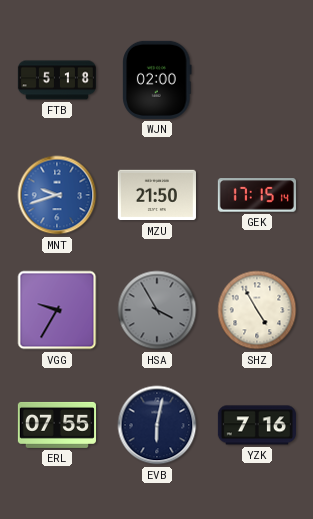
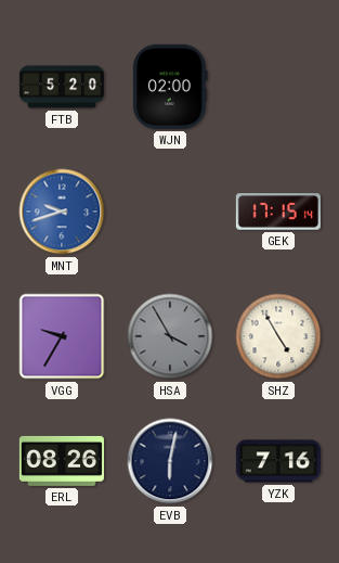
FTB: 5:18 -> 5:20
MZU: 21:50 -> none
ERL: 07:55 -> 08:26
